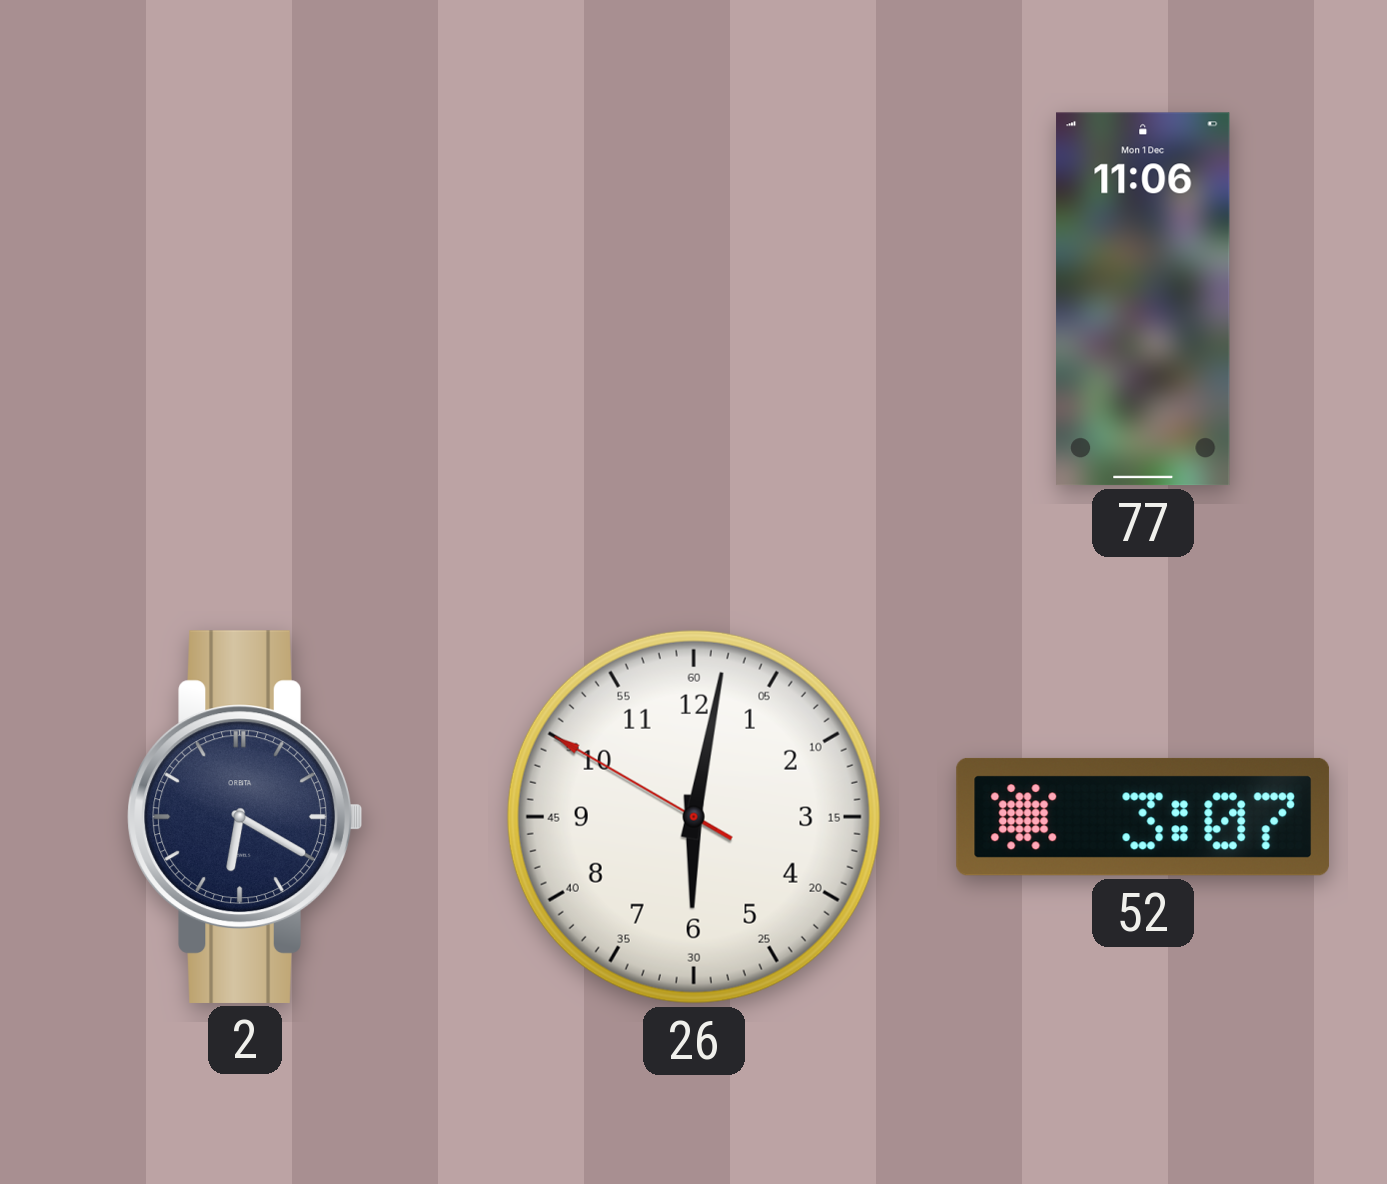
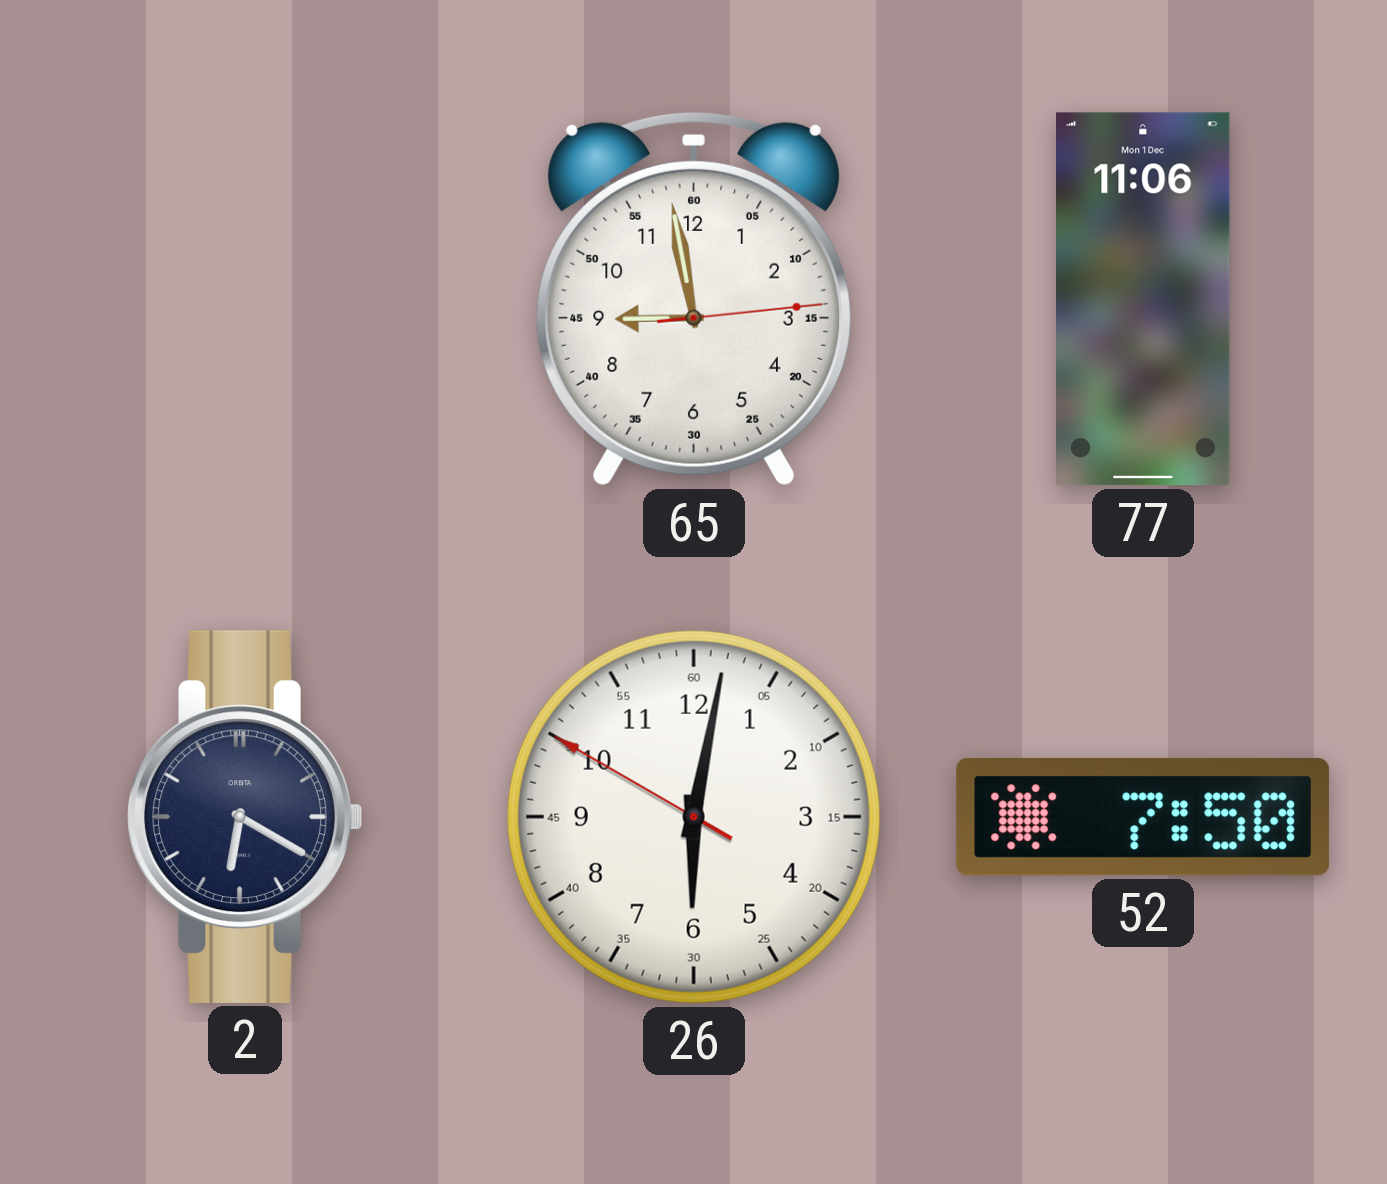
65: none -> 8:58
52: 3:07 -> 7:50
